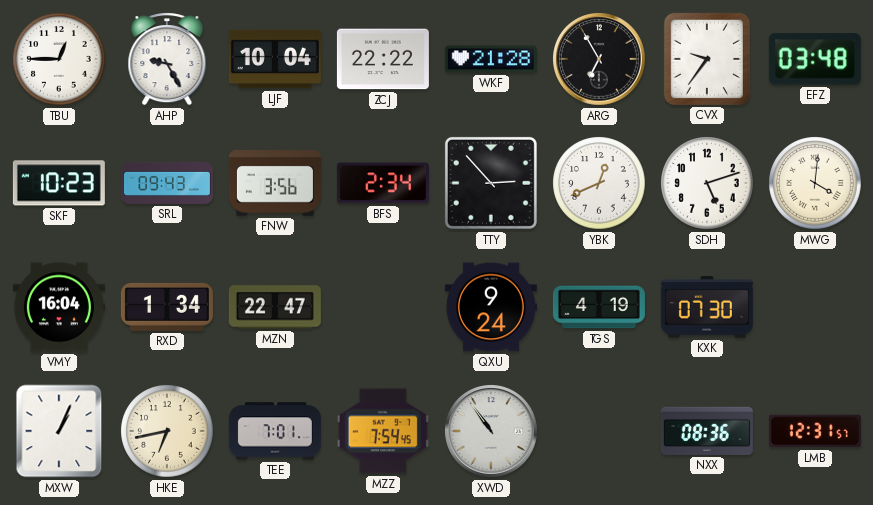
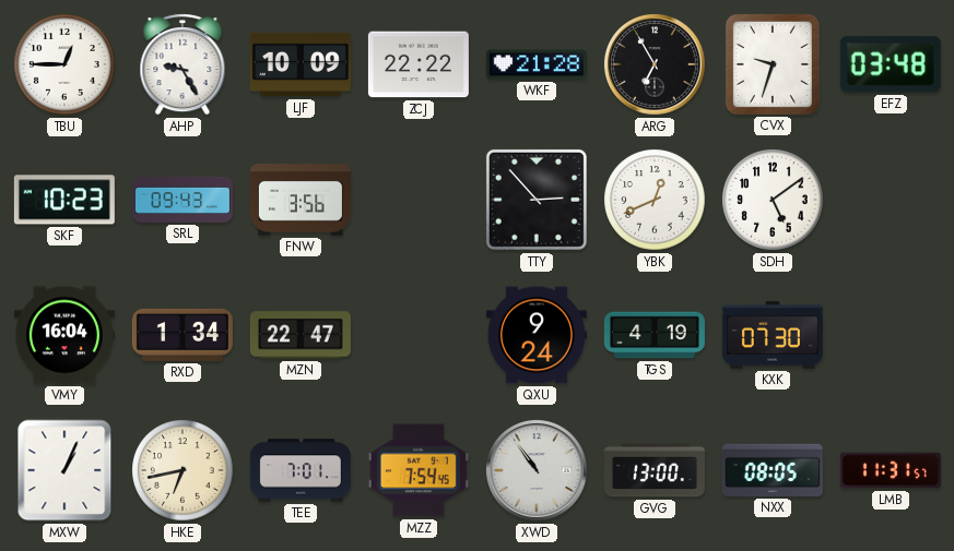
LJF: 10:04 -> 10:09
CVX: 9:36 -> 9:33
BFS: 2:34 -> none
SDH: 5:12 -> 5:09
MWG: 4:01 -> none
GVG: none -> 13:00
NXX: 08:36 -> 08:05
LMB: 12:31 -> 11:31
